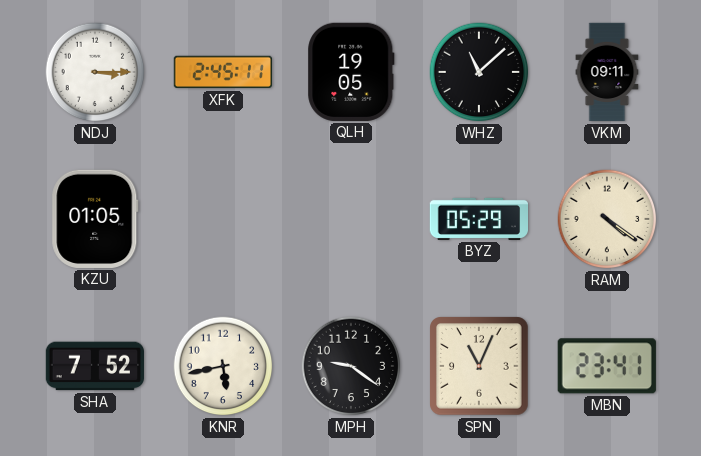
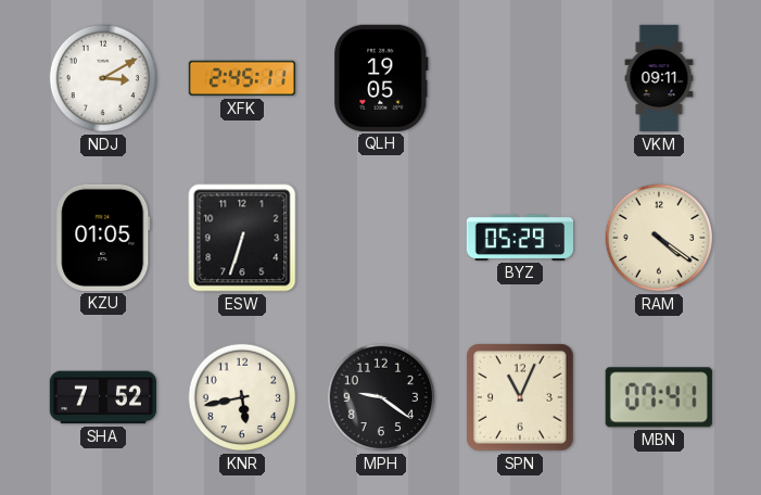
NDJ: 3:15 -> 3:10
WHZ: 11:08 -> none
ESW: none -> 6:33
MBN: 23:41 -> 07:41
